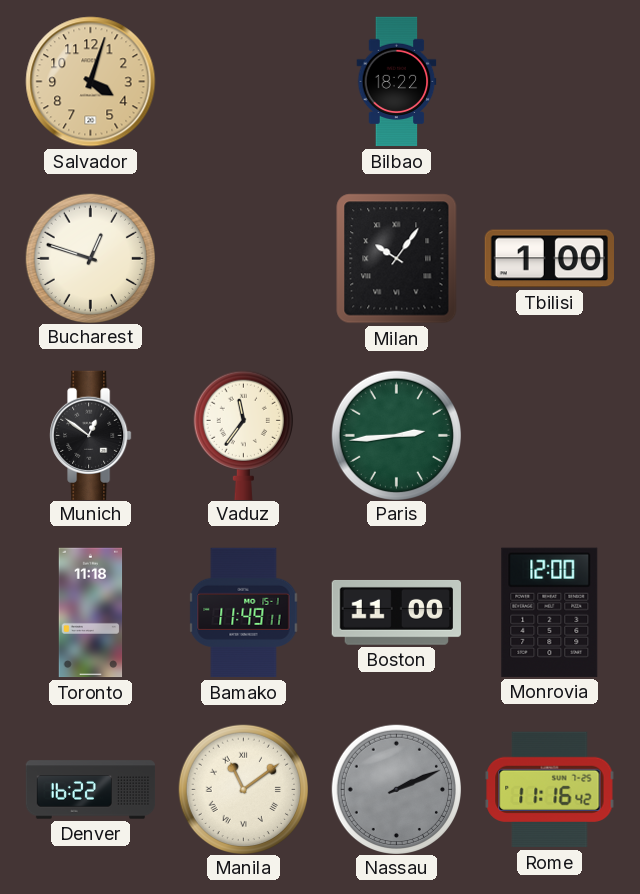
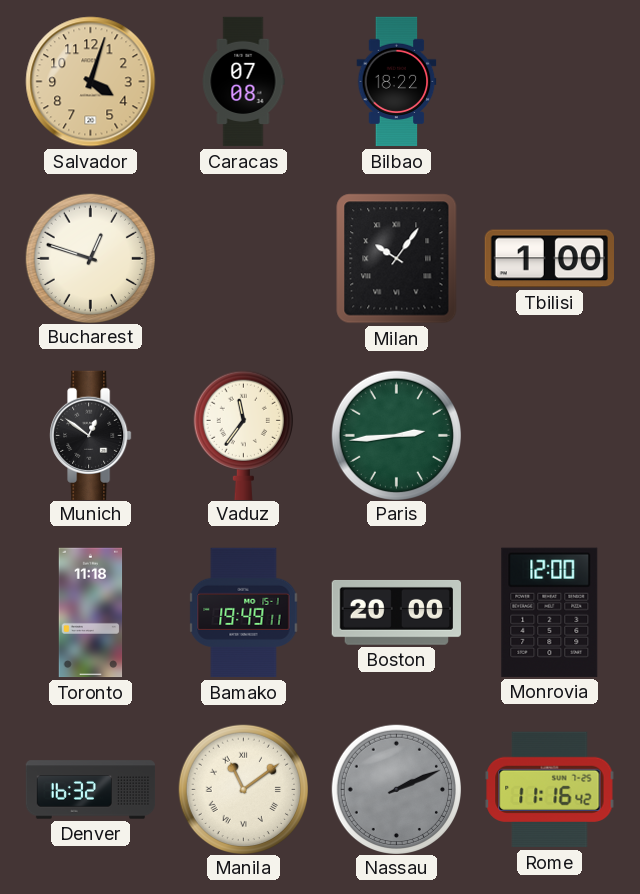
Caracas: none -> 07:08
Bamako: 11:49 -> 19:49
Boston: 11:00 -> 20:00
Denver: 16:22 -> 16:32
